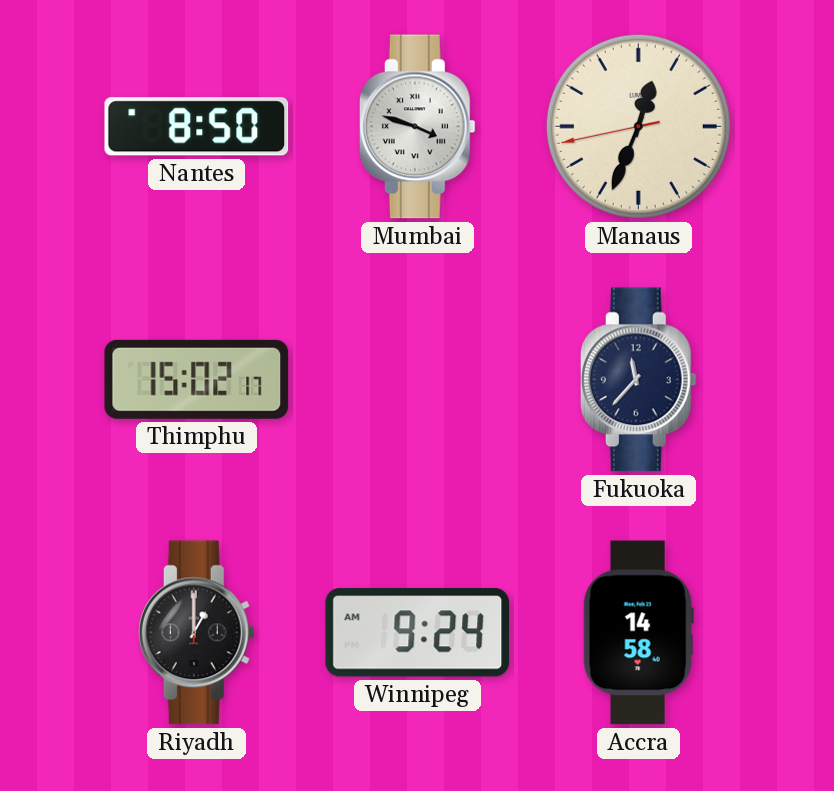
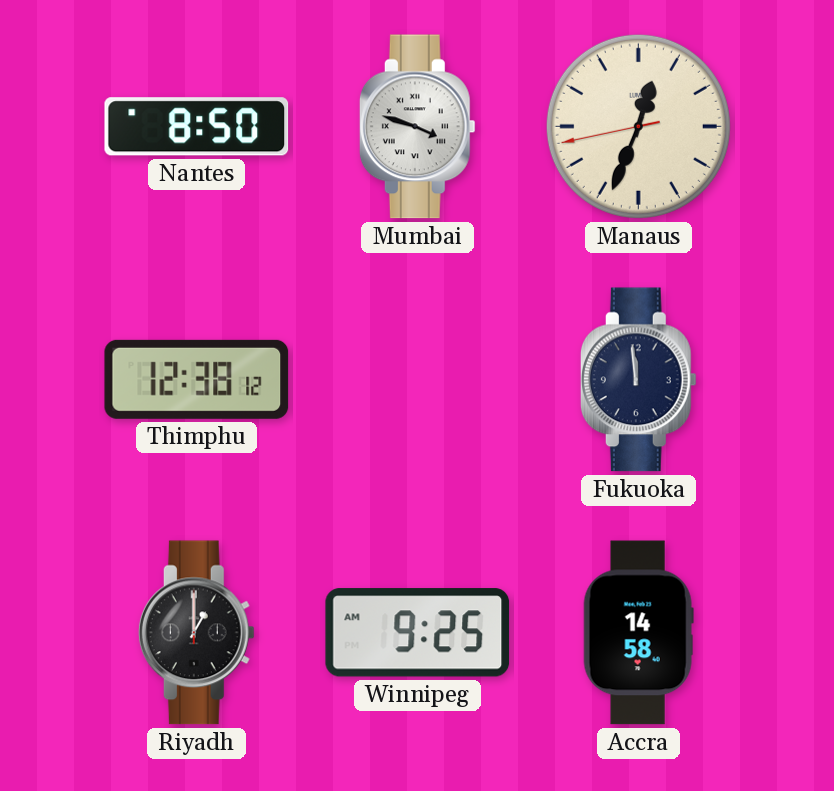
Thimphu: 15:02 -> 12:38
Fukuoka: 11:37 -> 11:59
Winnipeg: 9:24 -> 9:25
